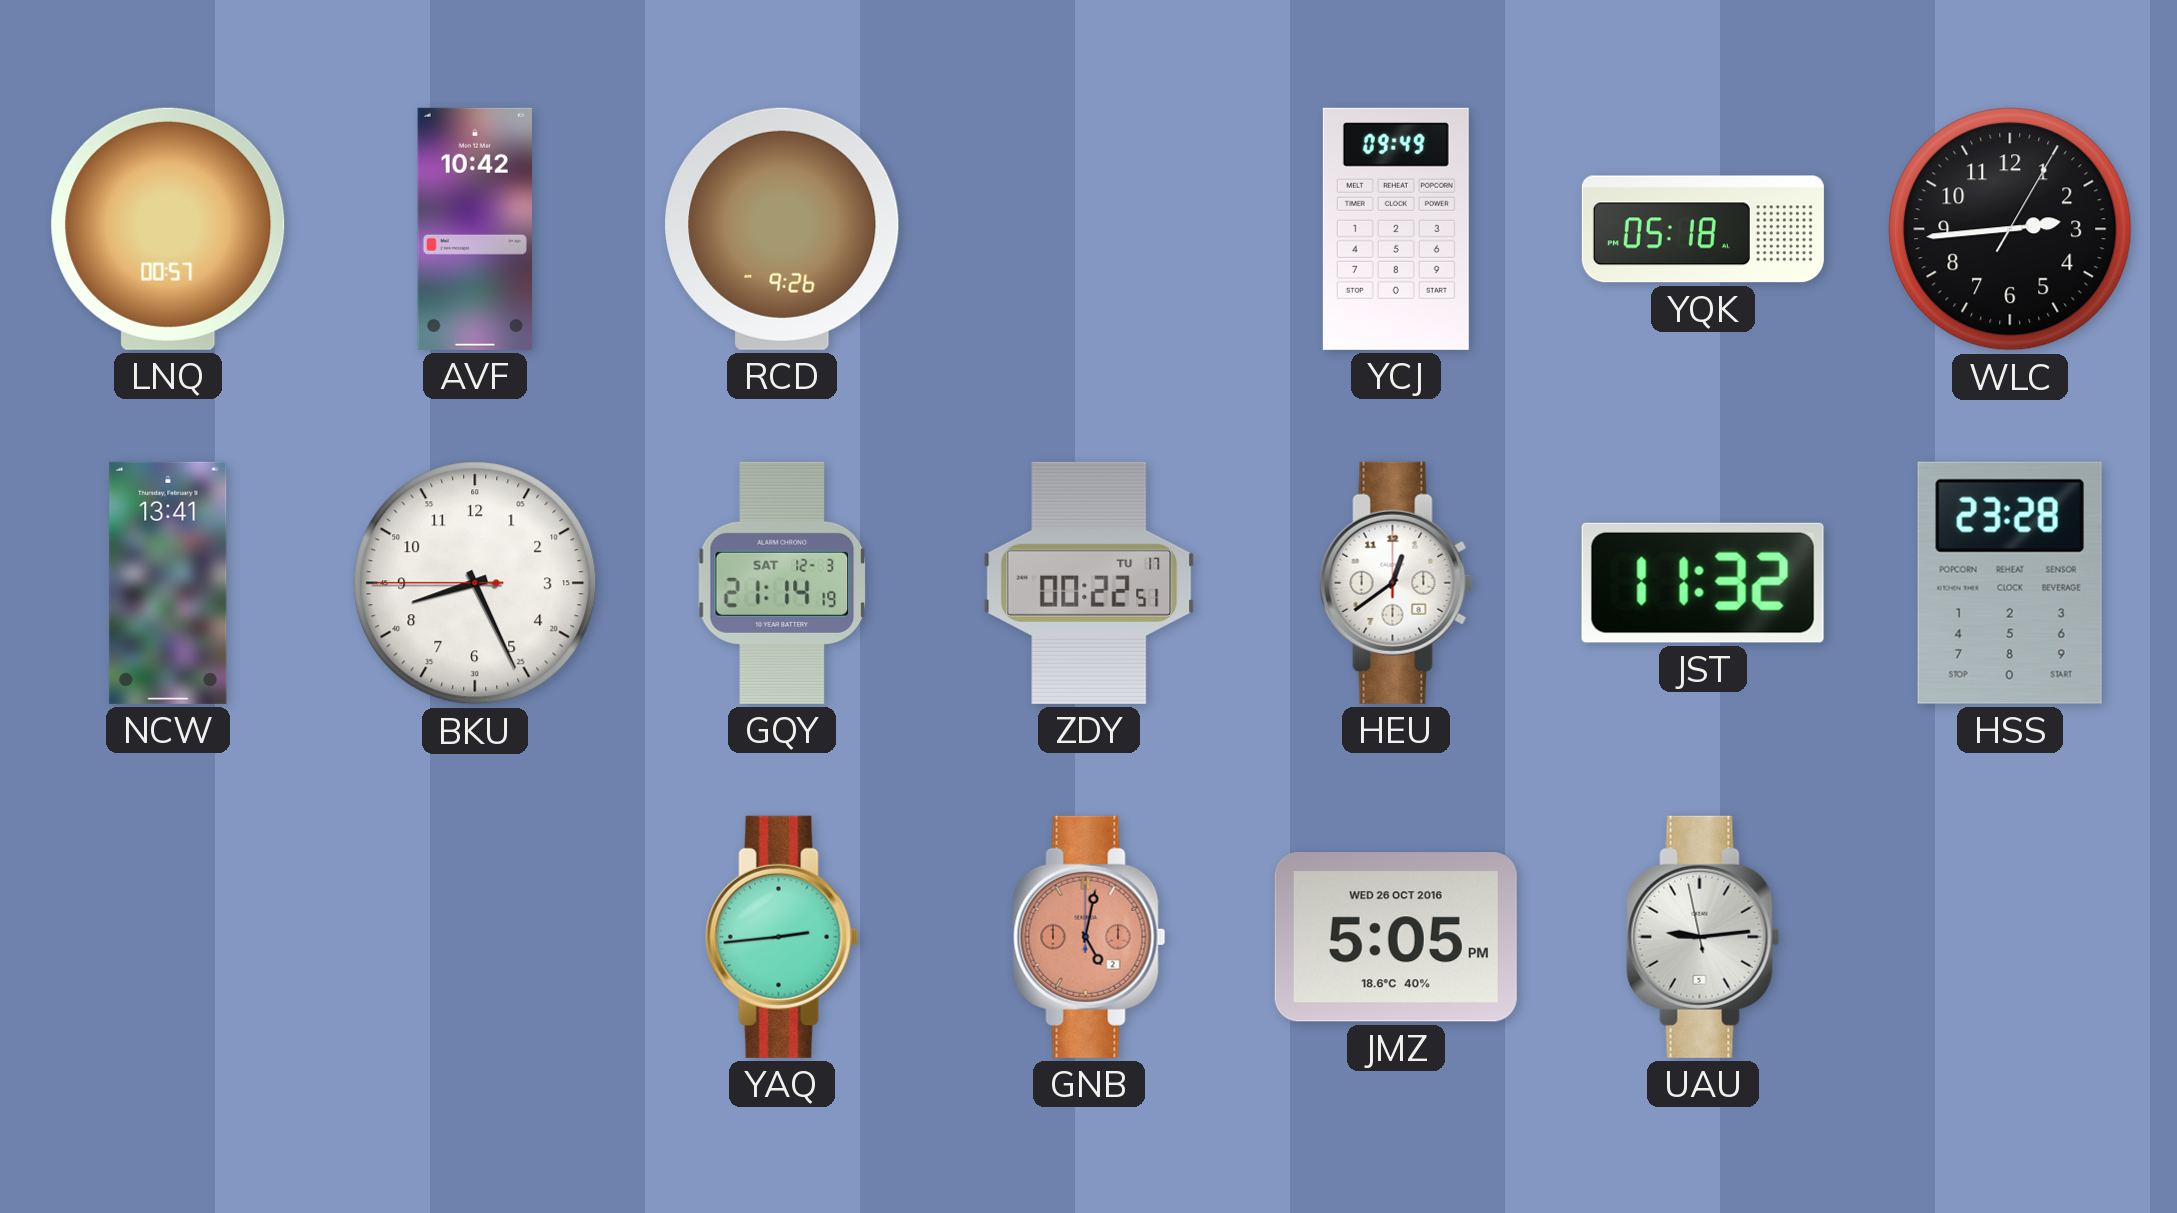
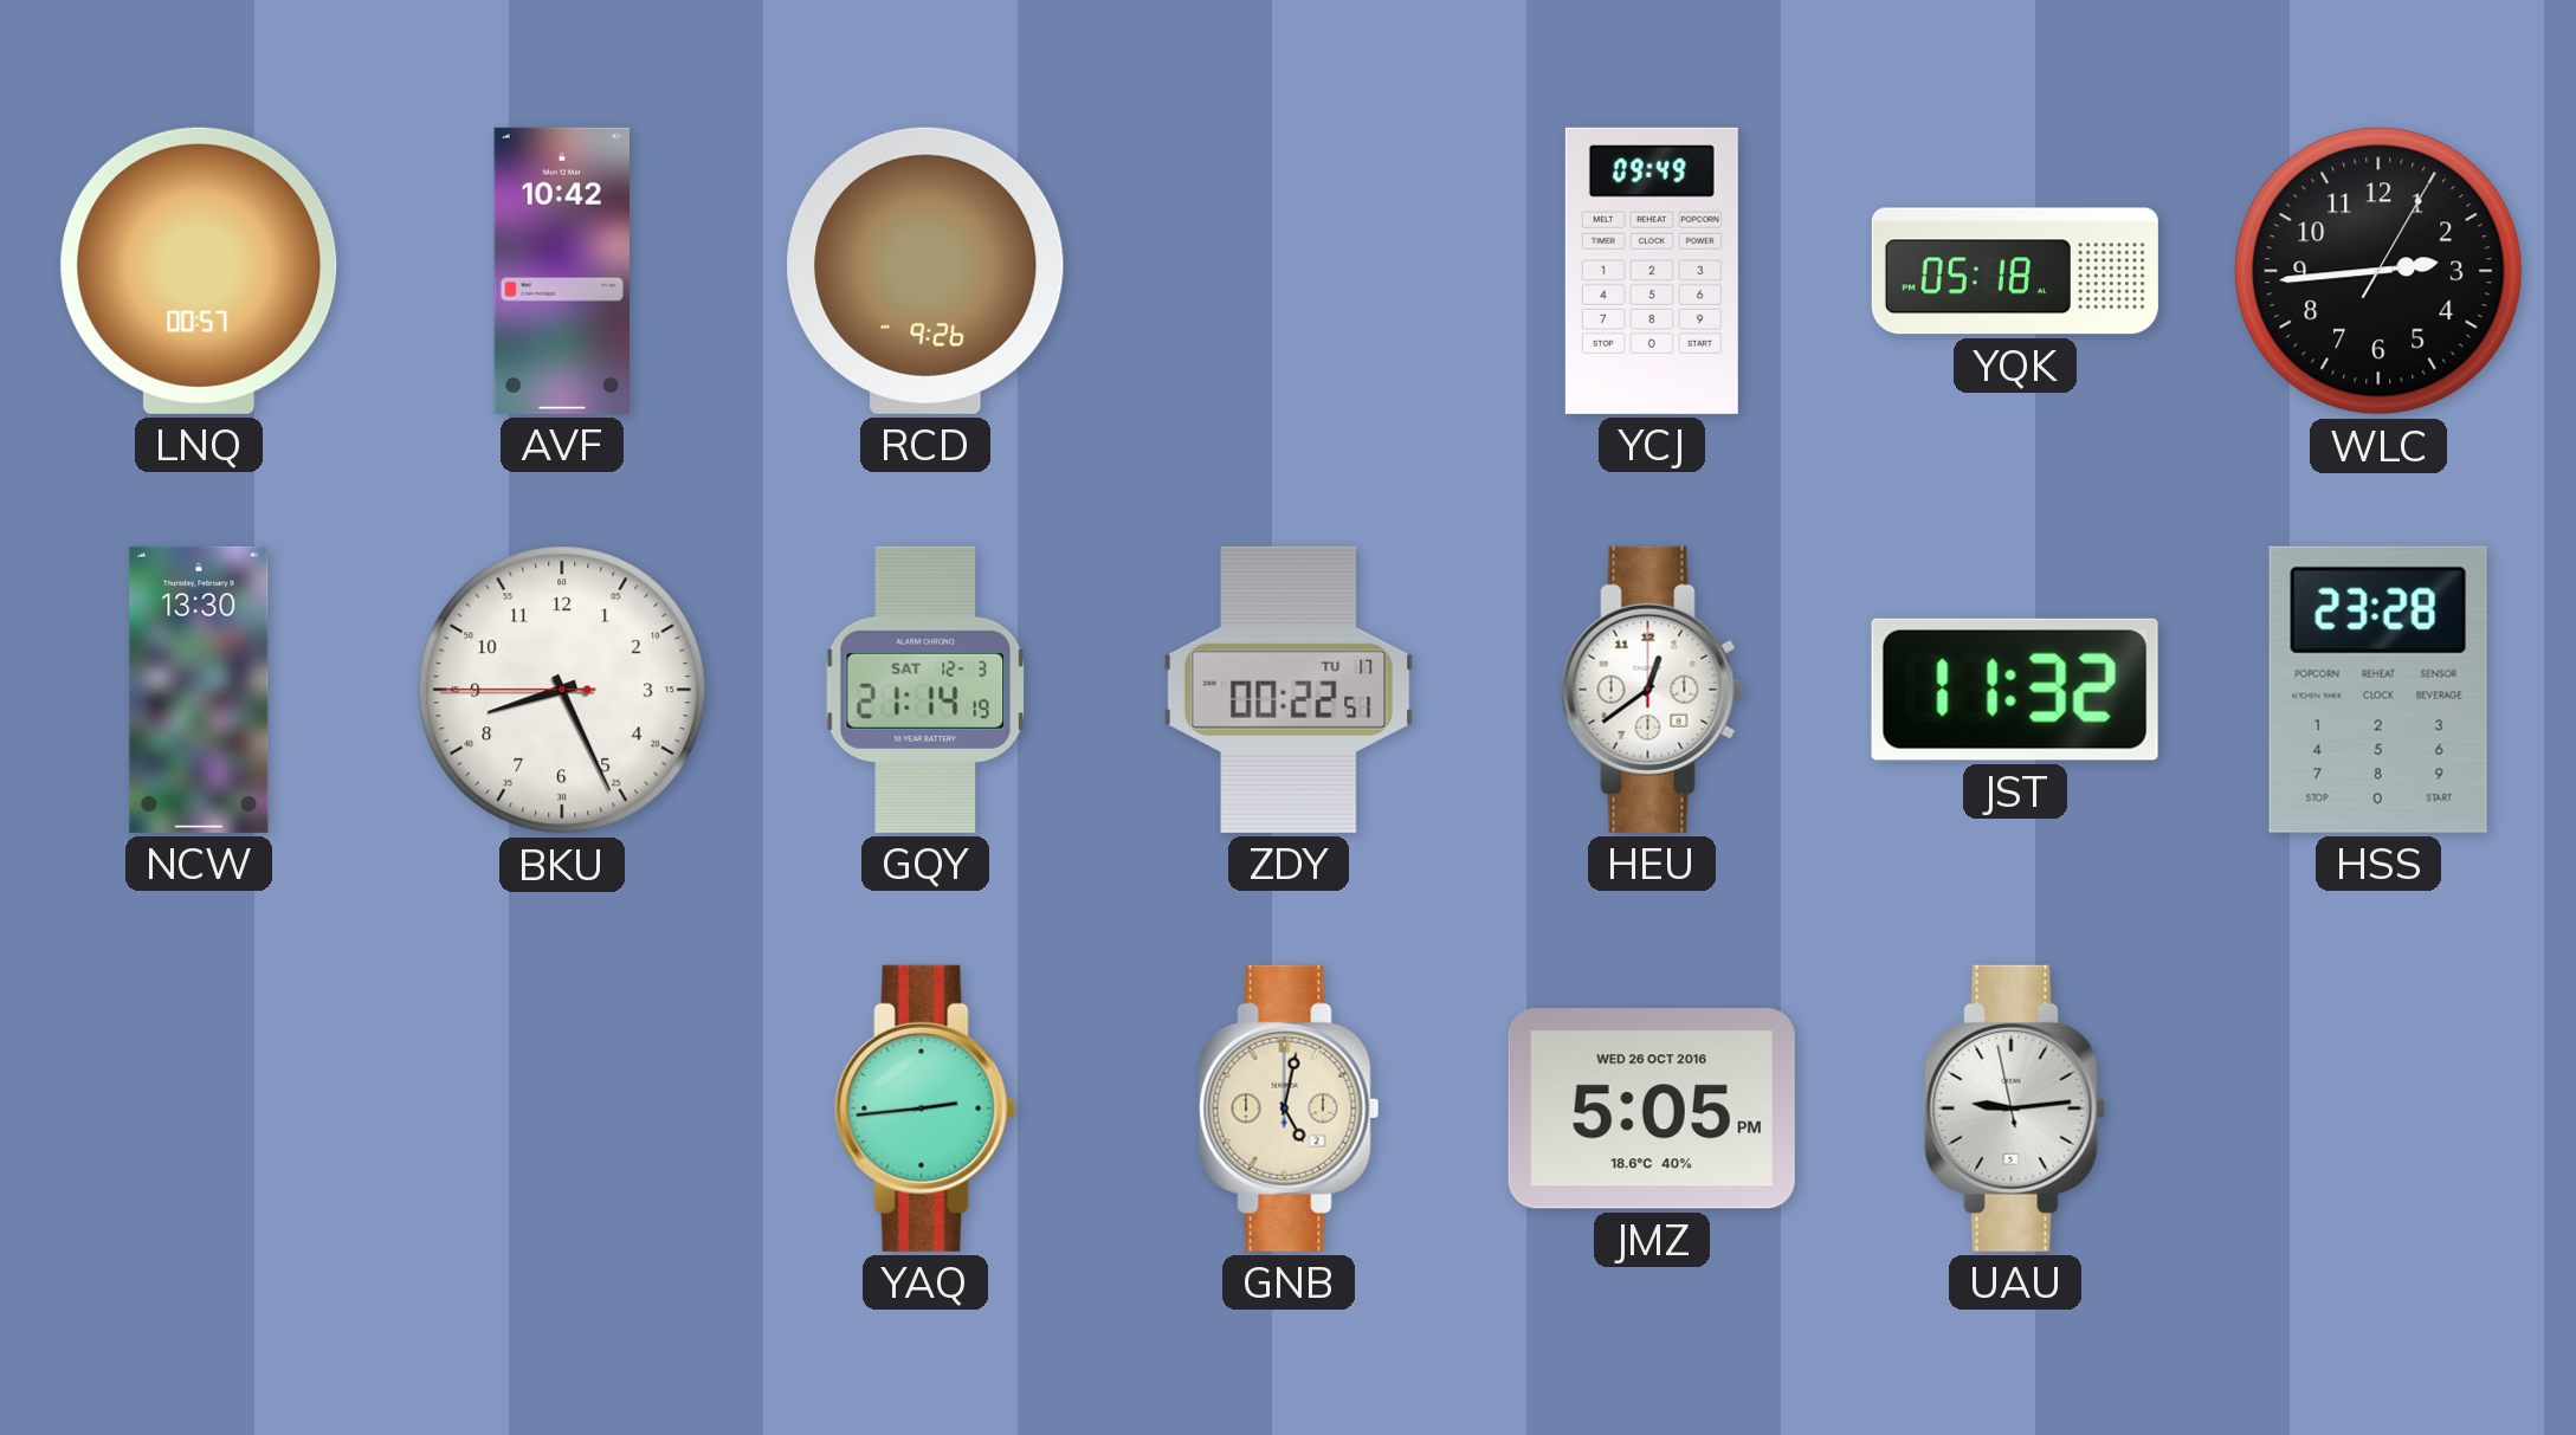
NCW: 13:41 -> 13:30
GNB dial: salmon -> cream
